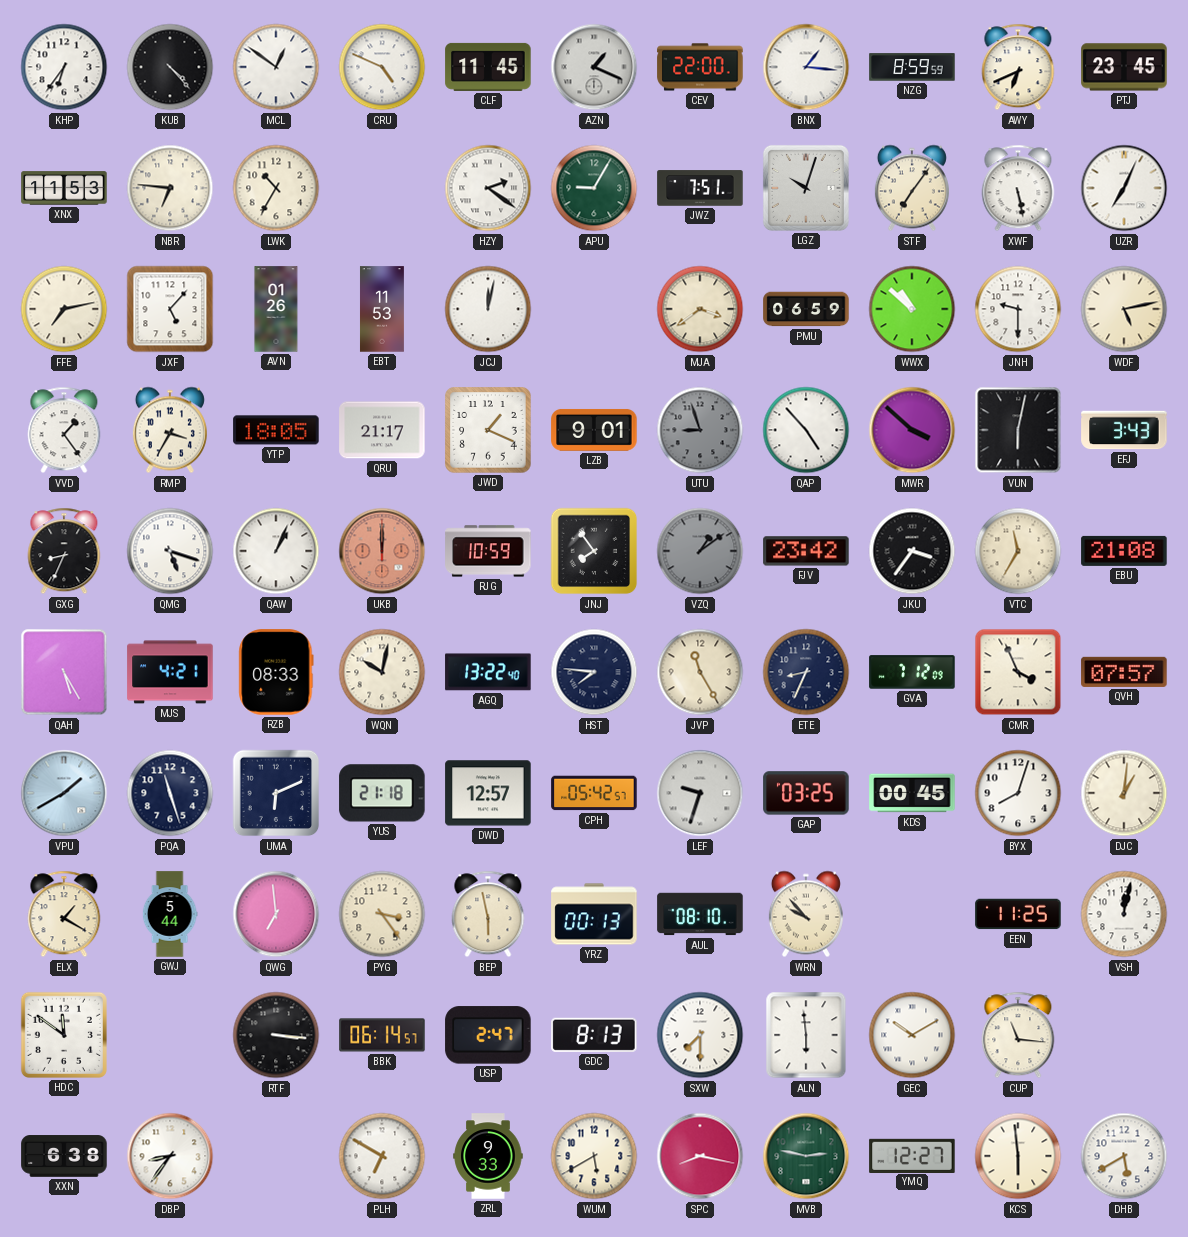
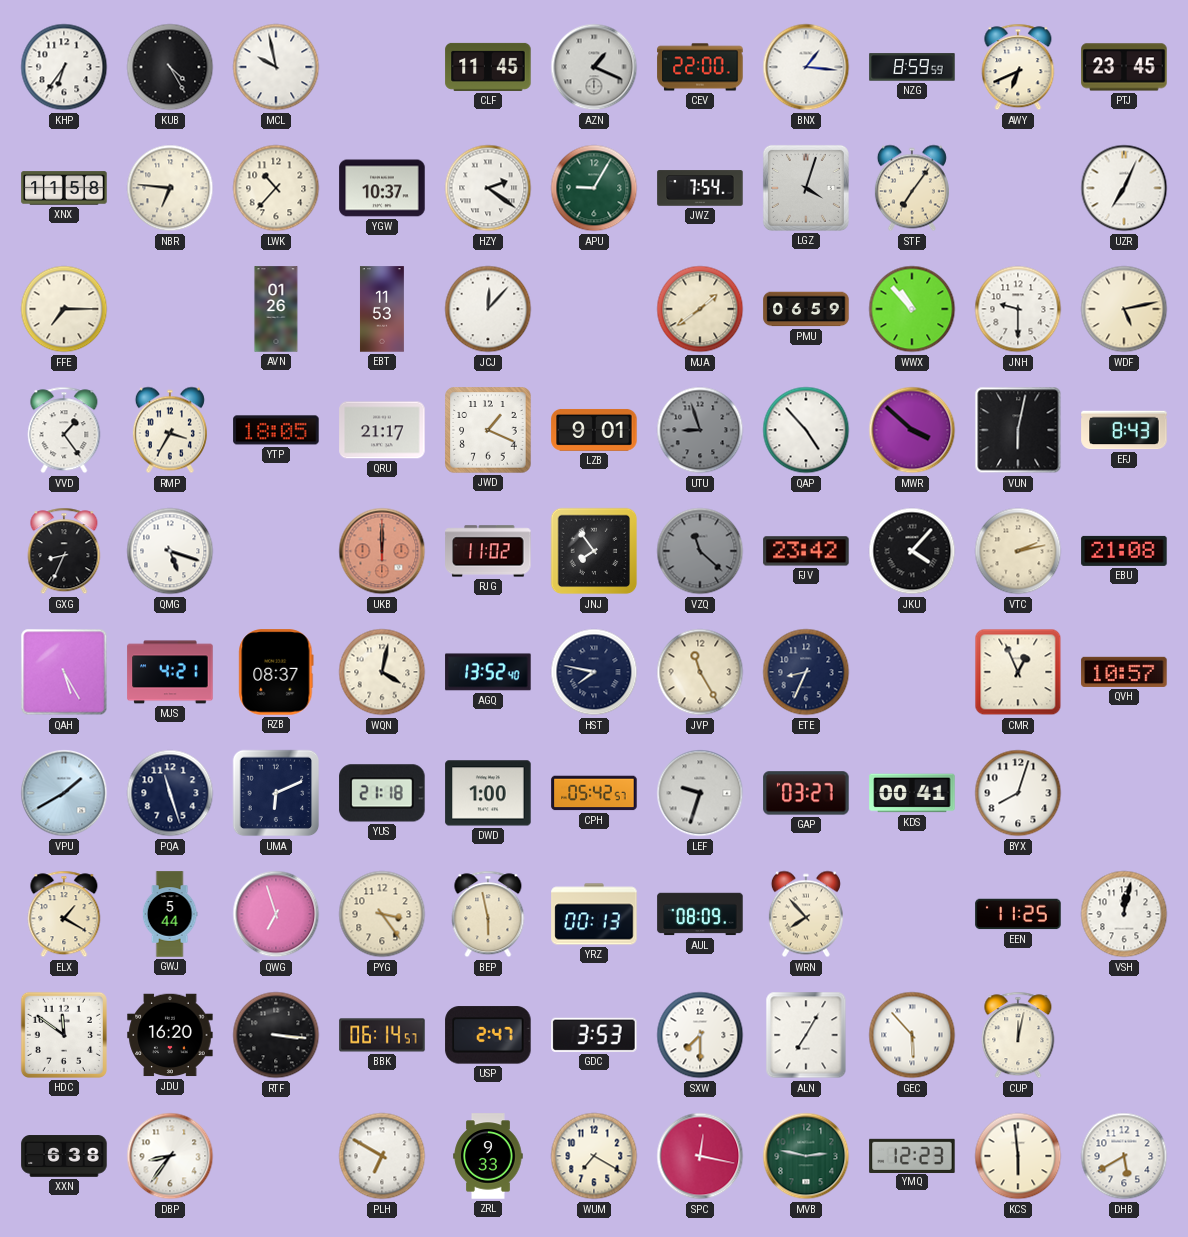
KUB: 4:23 -> 4:25
MCL: 12:51 -> 9:58
CRU: 4:49 -> none
XNX: 11:53 -> 11:58
LWK: 10:35 -> 10:37
YGW: none -> 10:37
JWZ: 7:51 -> 7:54
LGZ: 10:03 -> 4:03
XWF: 5:28 -> none
FFE: 7:13 -> 7:15
JXF: 5:07 -> none
JCJ: 12:02 -> 12:07
MJA: 3:39 -> 1:39
WWX: 10:52 -> 10:53
EFJ: 3:43 -> 8:43
QAW: 1:04 -> none
RJG: 10:59 -> 11:02
VZQ: 1:09 -> 11:22
JKU: 3:36 -> 4:07
VTC: 11:35 -> 2:13
RZB: 08:33 -> 08:37
WQN: 10:02 -> 4:02
AGQ: 13:22 -> 13:52
HST: 7:46 -> 7:47
GVA: 7:12 -> none
CMR: 3:56 -> 12:56
QVH: 07:57 -> 10:57
DWD: 12:57 -> 1:00
GAP: 03:25 -> 03:27
KDS: 00:45 -> 00:41
DJC: 1:01 -> none
QWG: 6:59 -> 6:57
AUL: 08:10 -> 08:09
WRN: 9:53 -> 7:53
JDU: none -> 16:20
GDC: 8:13 -> 3:53
ALN: 5:59 -> 7:05
GEC: 10:10 -> 5:53
CUP: 11:16 -> 12:02
WUM: 5:40 -> 7:20
SPC: 8:17 -> 12:17
YMQ: 12:27 -> 12:23
